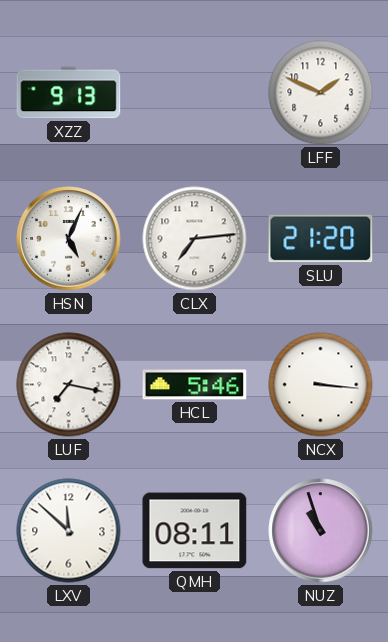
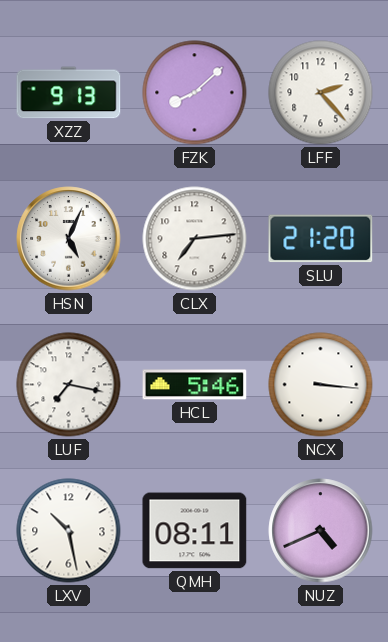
FZK: none -> 8:08
LFF: 1:49 -> 2:23
LXV: 11:52 -> 10:28
NUZ: 10:57 -> 4:41
